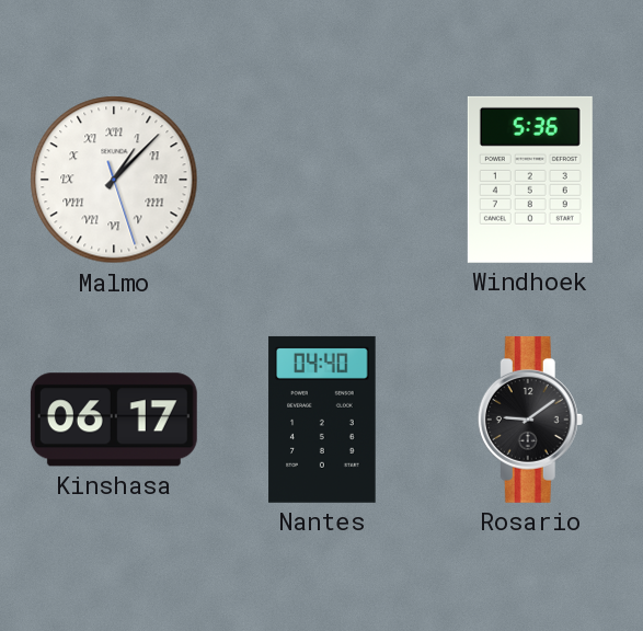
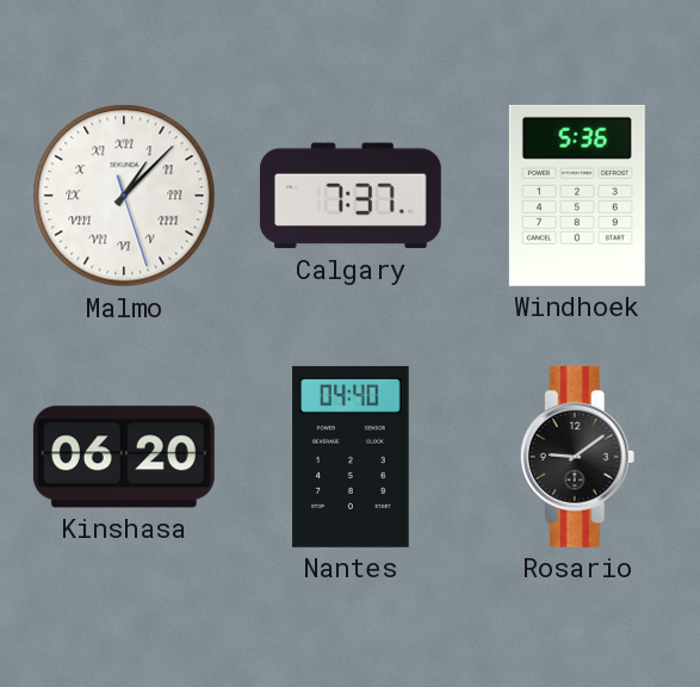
Calgary: none -> 7:37
Kinshasa: 06:17 -> 06:20
